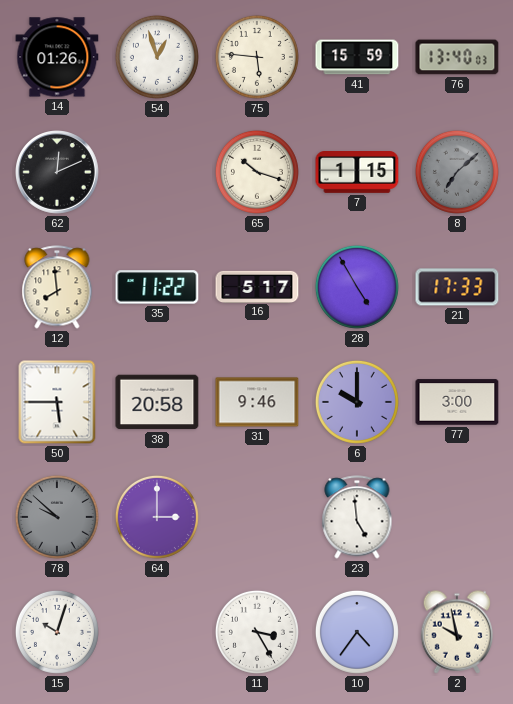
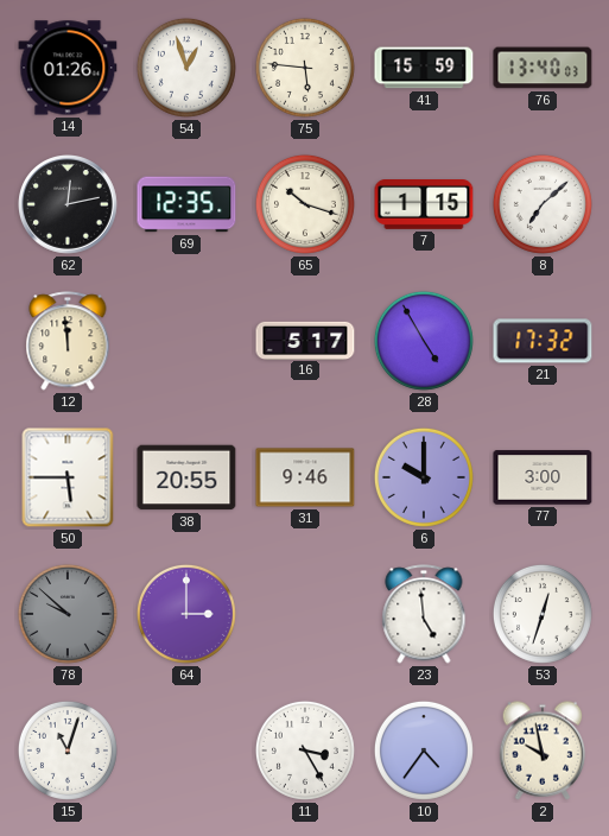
62: 12:11 -> 12:13
69: none -> 12:35
8 dial: grey -> white
12: 7:59 -> 11:59
35: 11:22 -> none
21: 17:33 -> 17:32
38: 20:58 -> 20:55
53: none -> 12:33
15: 10:03 -> 11:03
